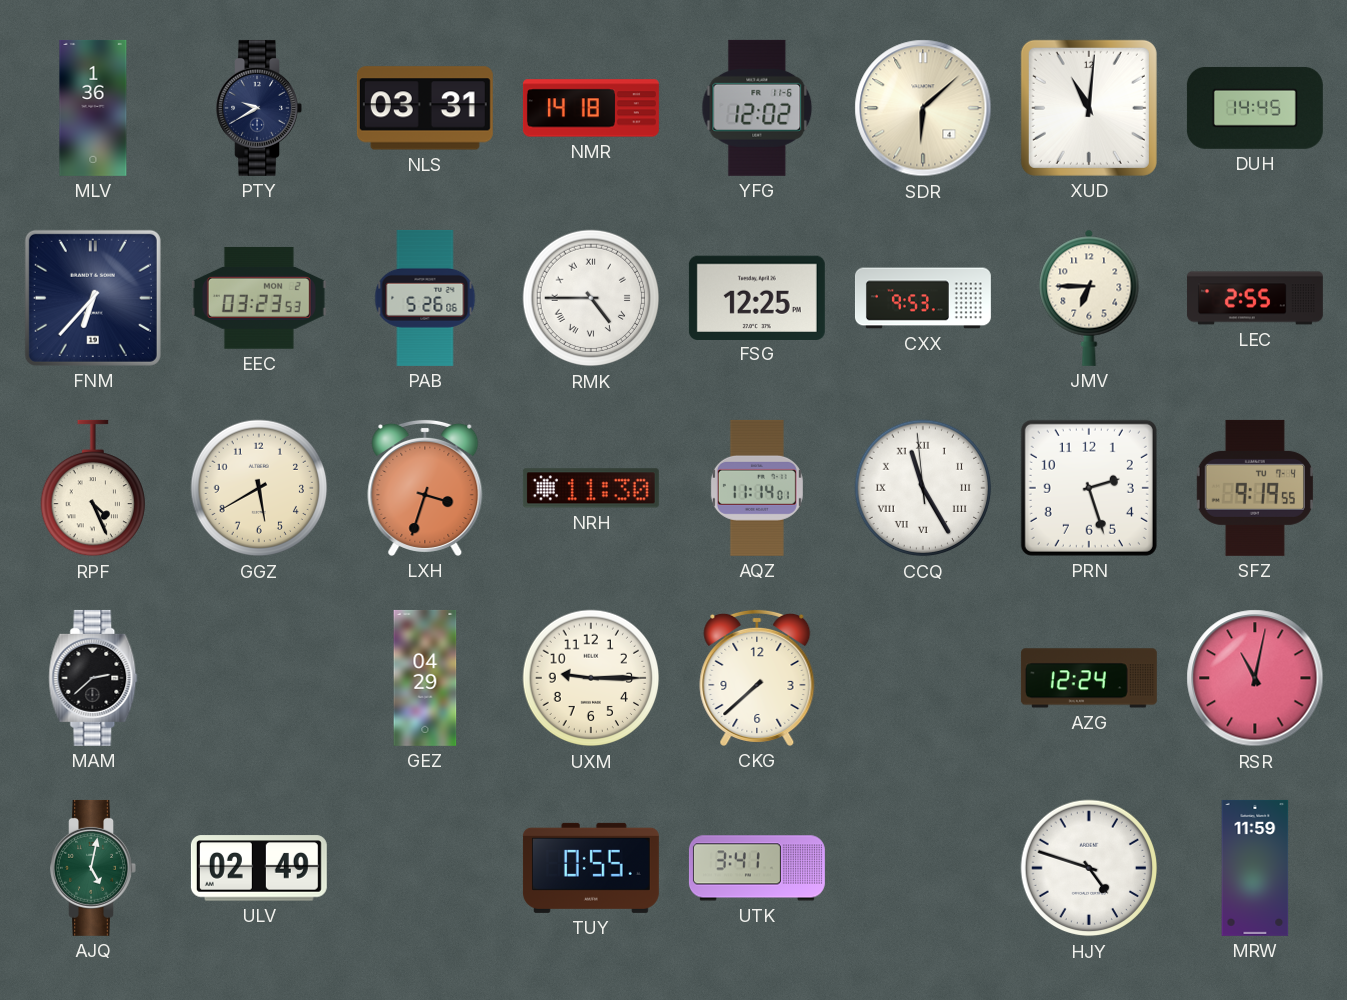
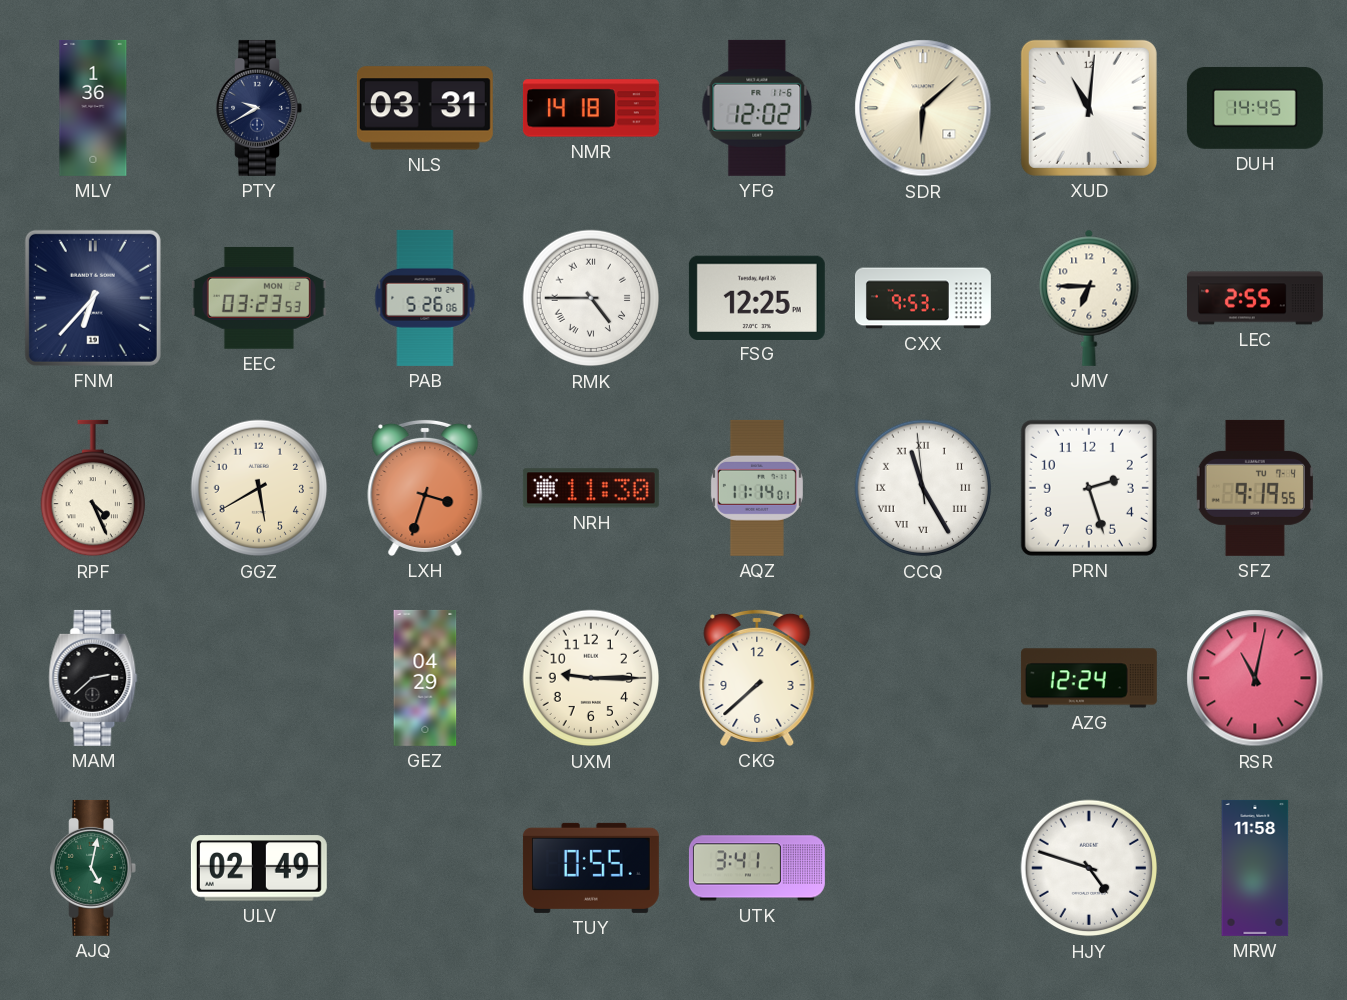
MRW: 11:59 -> 11:58
